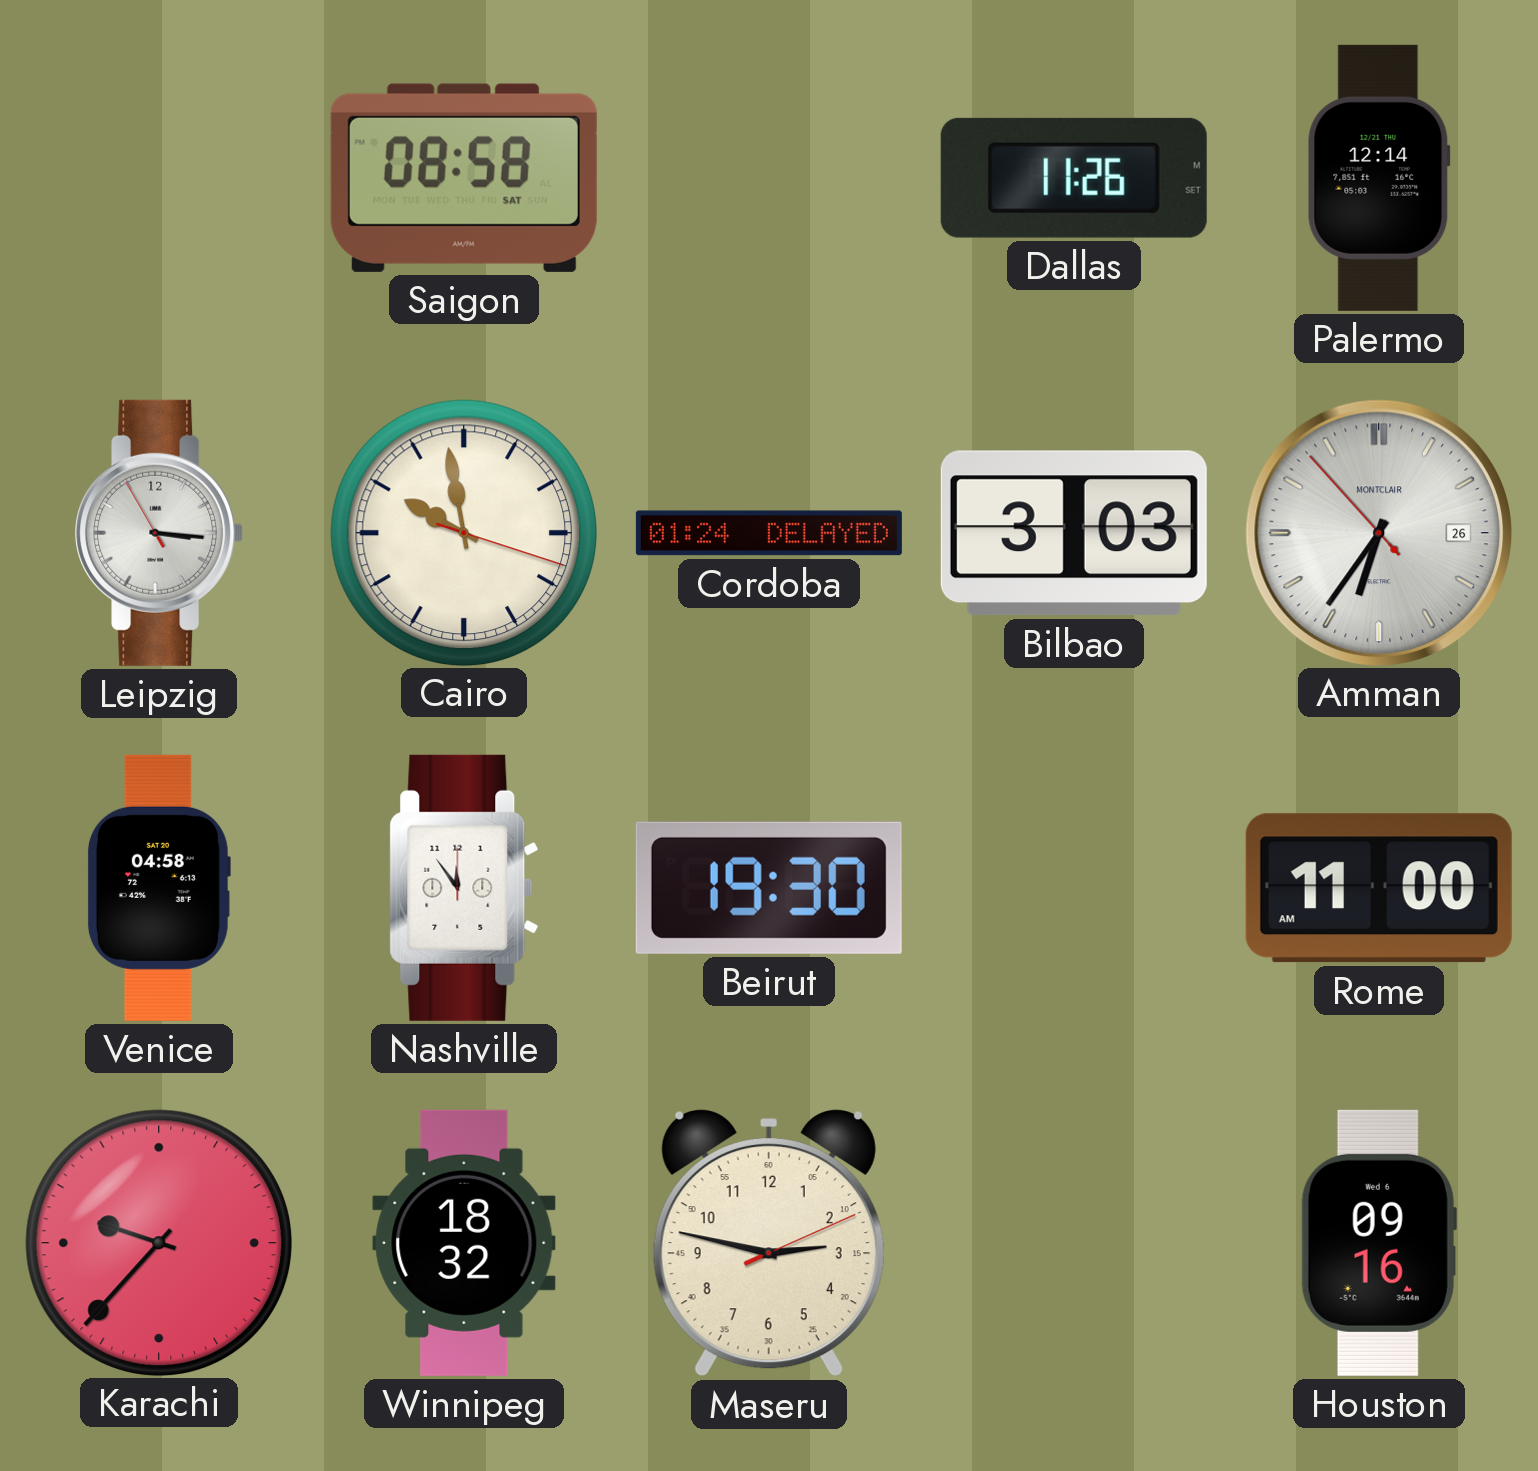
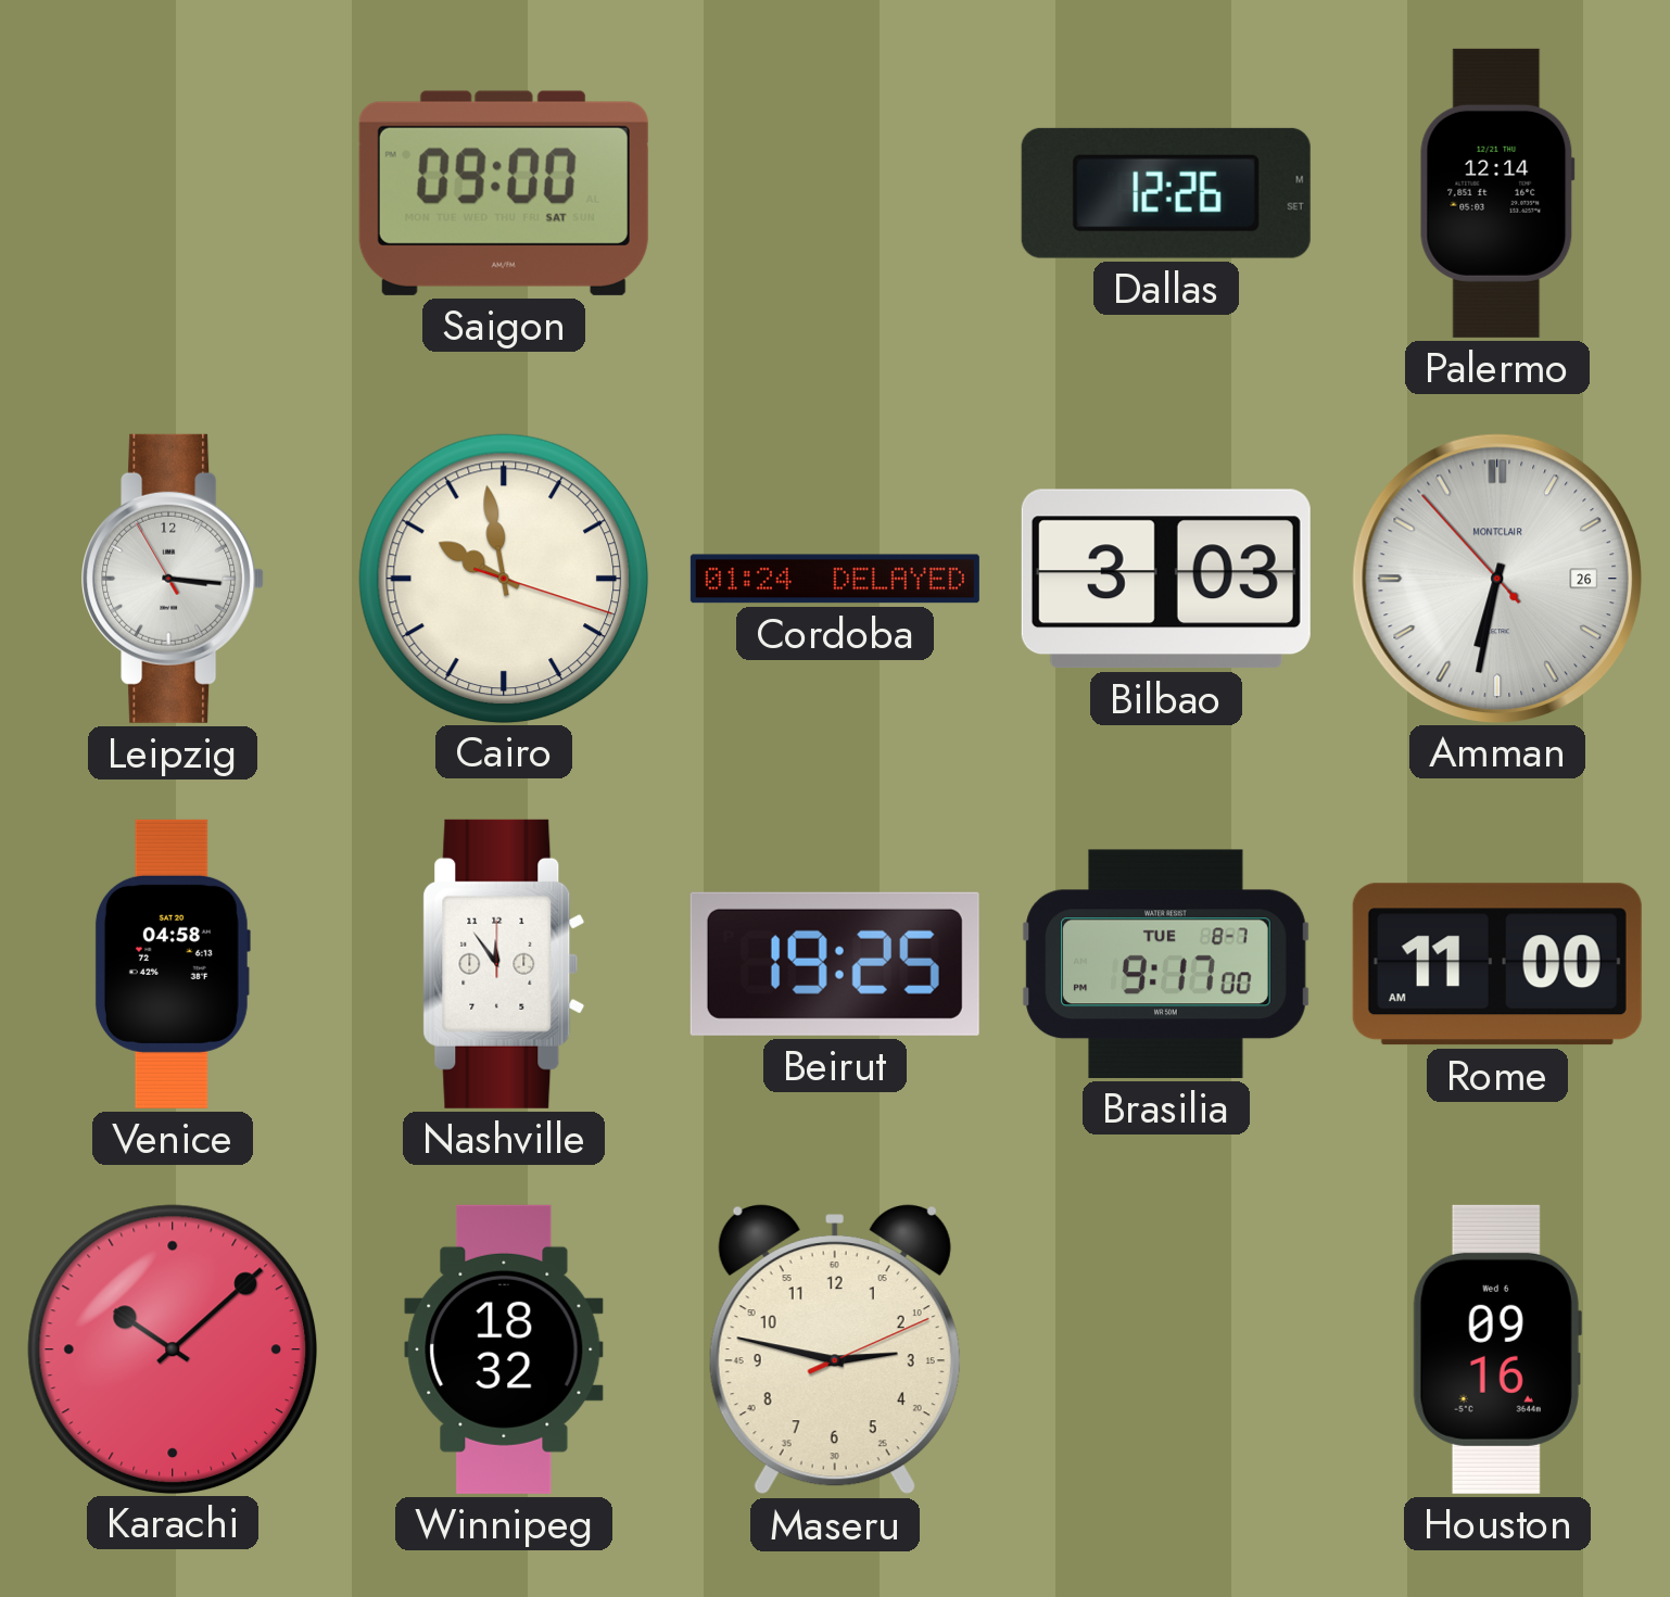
Saigon: 08:58 -> 09:00
Dallas: 11:26 -> 12:26
Amman: 6:35 -> 6:31
Beirut: 19:30 -> 19:25
Brasilia: none -> 9:17
Karachi: 9:37 -> 10:08
